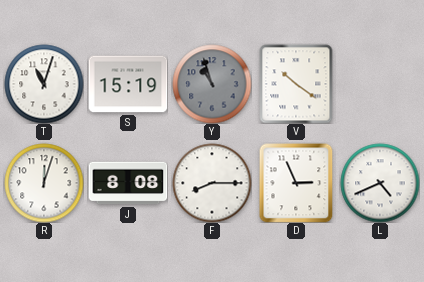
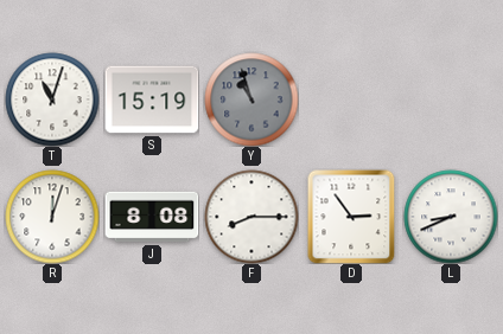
V: 10:21 -> none
D: 2:56 -> 2:54
L: 4:41 -> 8:41
